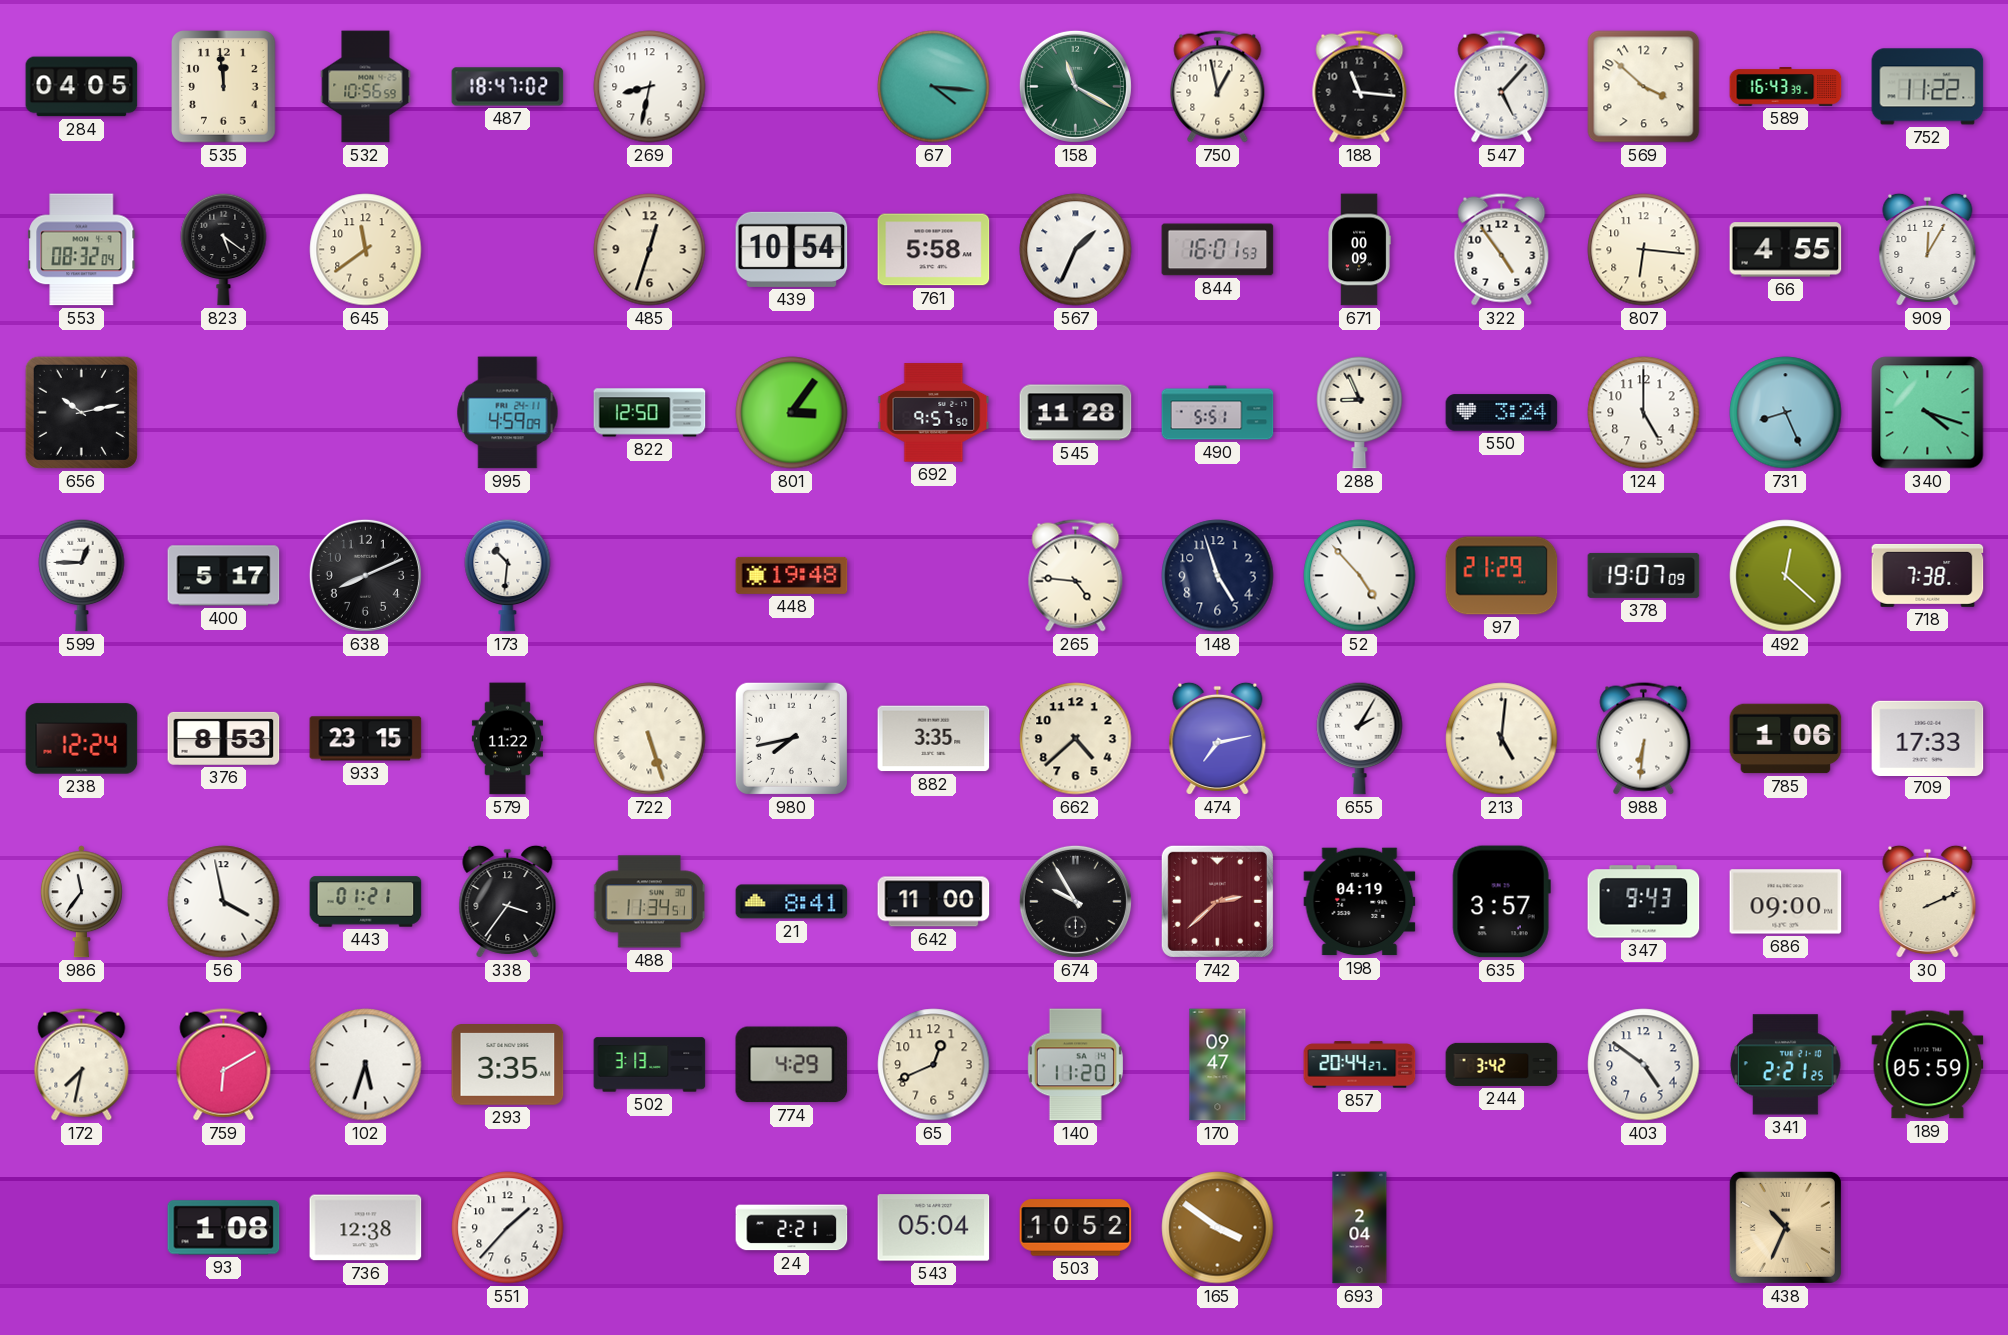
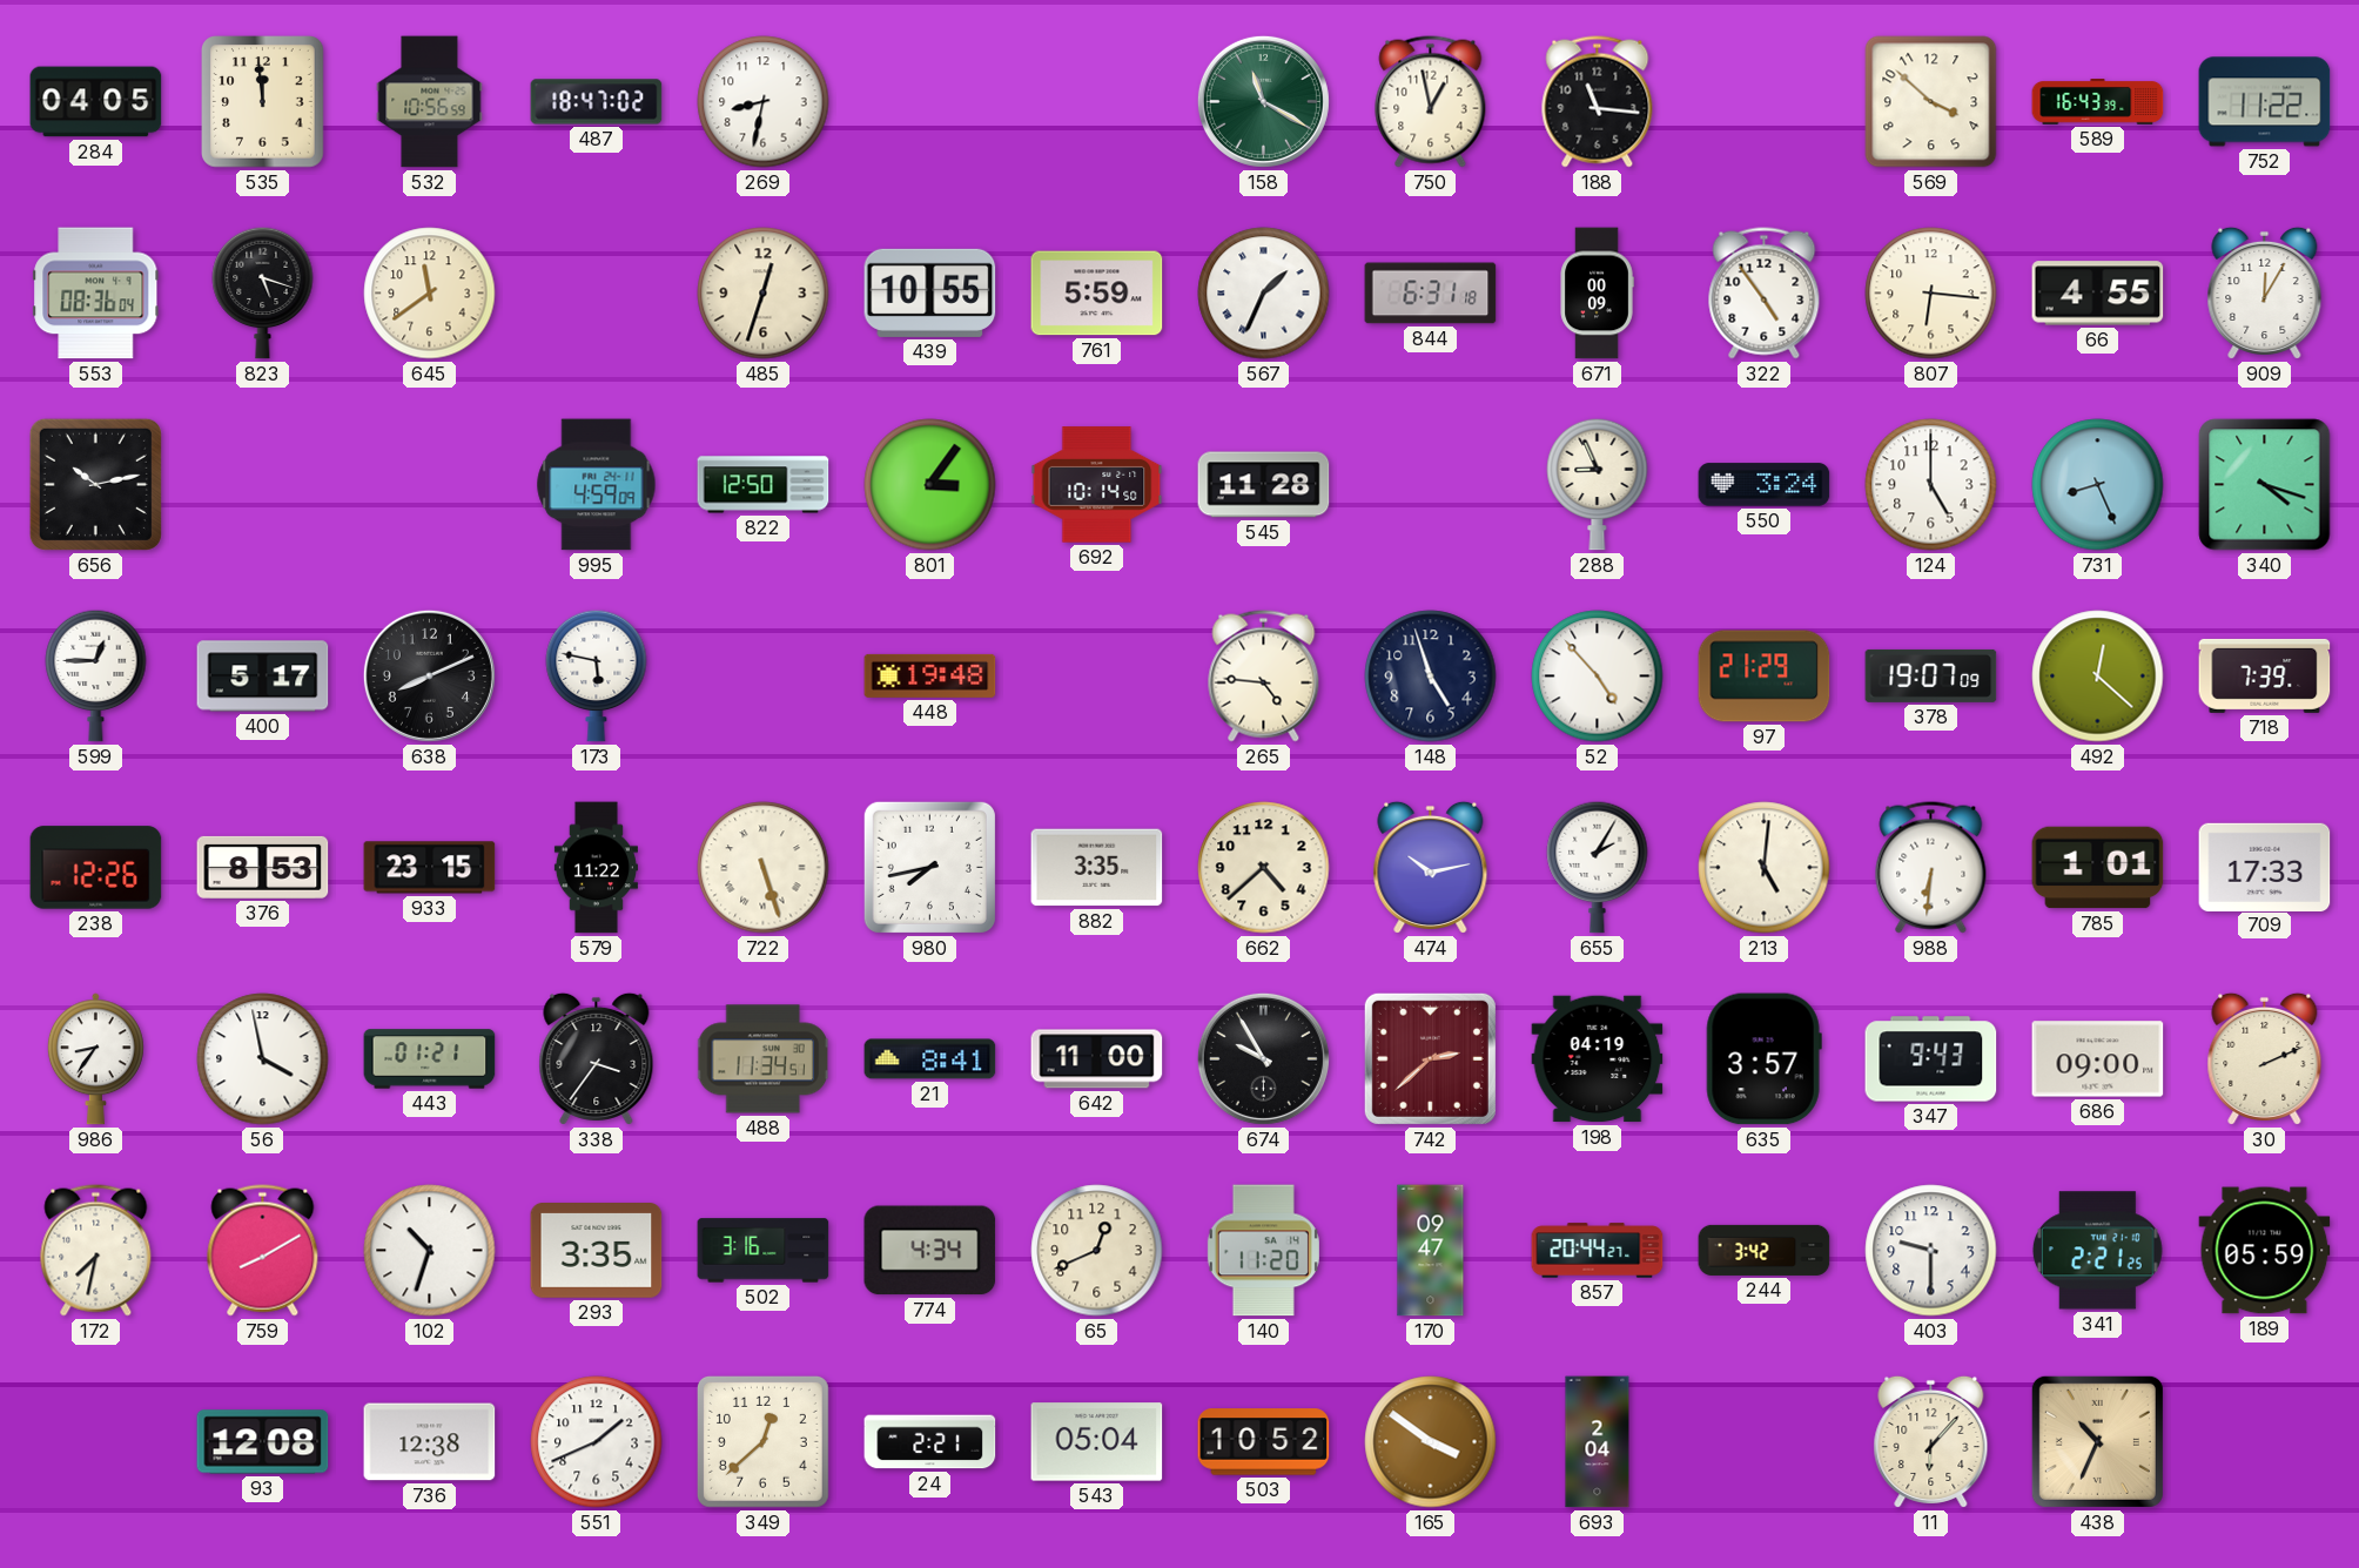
67: 4:16 -> none
547: 5:07 -> none
553: 08:32 -> 08:36
823: 5:21 -> 5:18
439: 10:54 -> 10:55
761: 5:58 -> 5:59
844: 16:01 -> 6:31
692: 9:57 -> 10:14
490: 5:51 -> none
173: 10:31 -> 5:47
718: 7:38 -> 7:39
238: 12:24 -> 12:26
474: 7:13 -> 10:13
785: 1:06 -> 1:01
986: 11:36 -> 8:36
759: 6:10 -> 8:10
102: 5:33 -> 10:33
502: 3:13 -> 3:16
774: 4:29 -> 4:34
403: 4:51 -> 9:30
93: 1:08 -> 12:08
551: 1:37 -> 1:41
349: none -> 12:38
11: none -> 6:07
